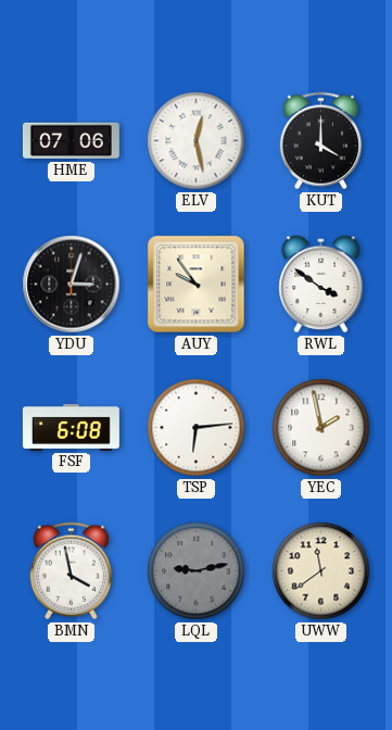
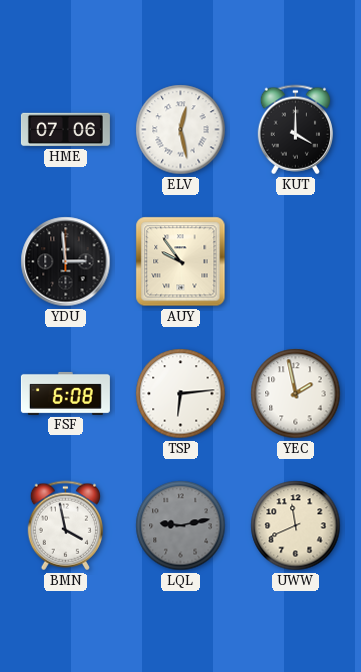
YDU: 3:03 -> 2:59
RWL: 3:51 -> none
UWW: 11:39 -> 11:41
